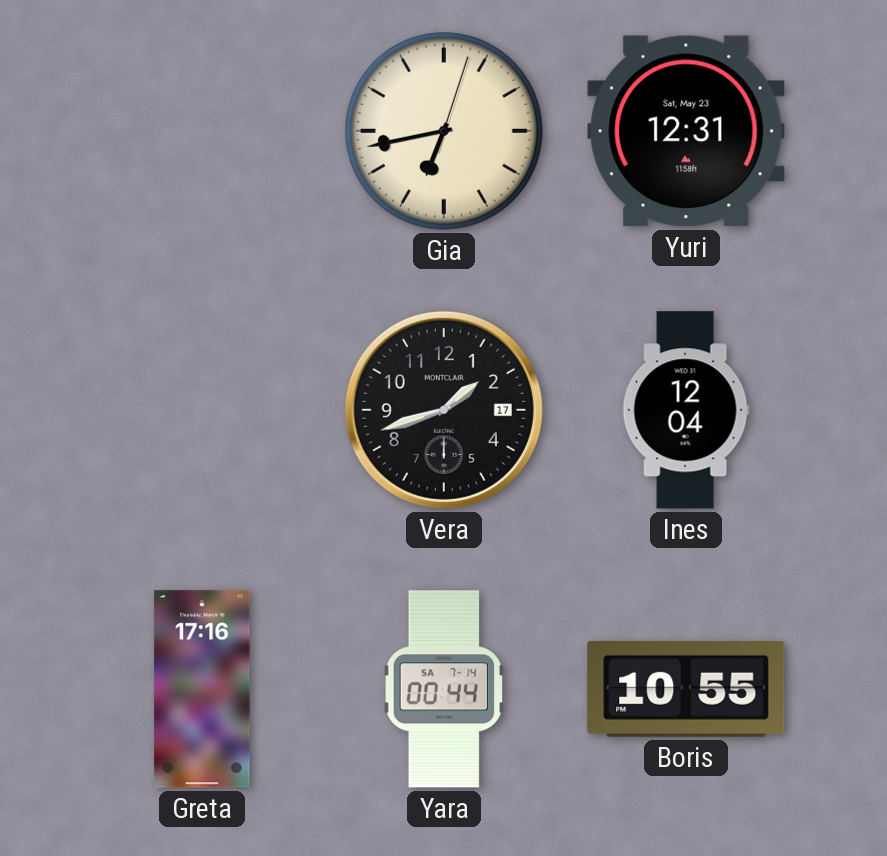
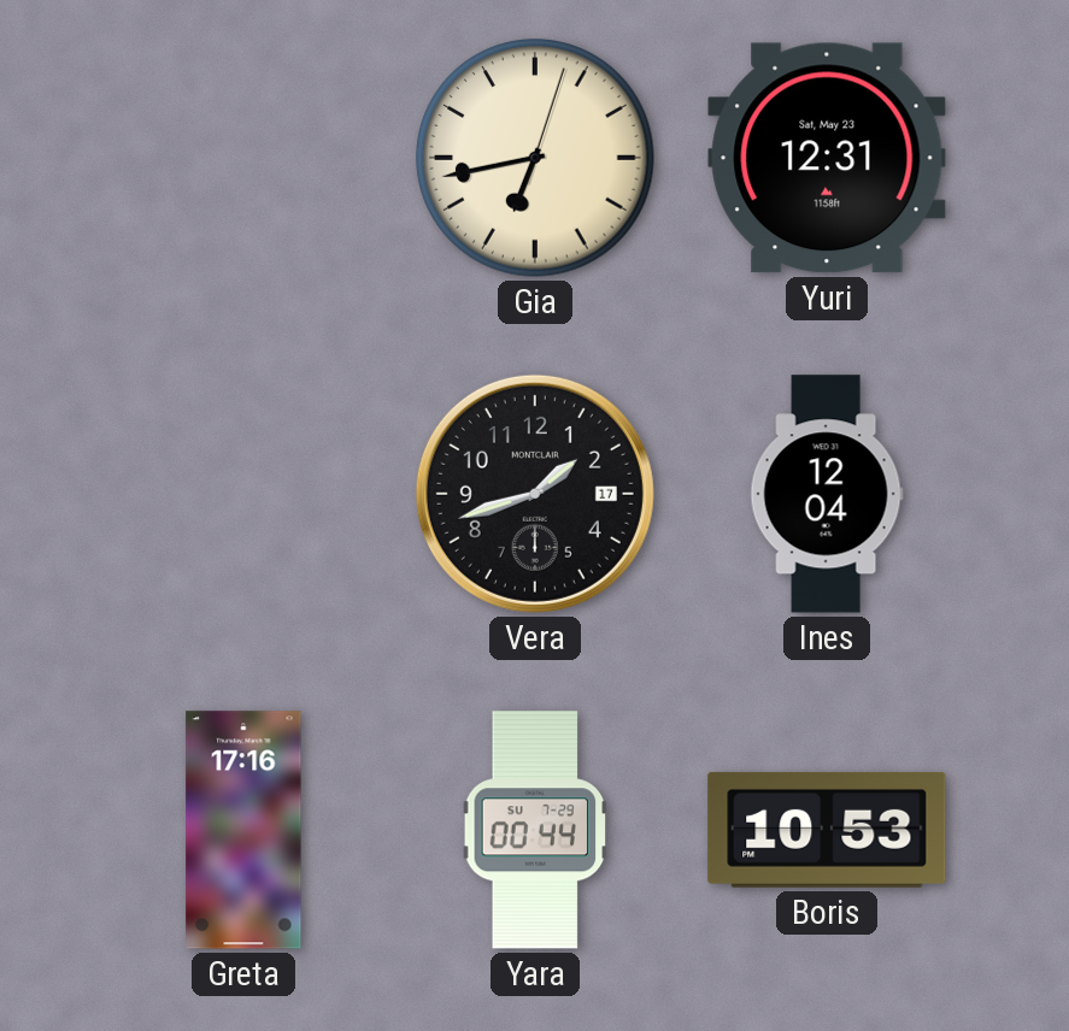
Yara date: SA 7-14 -> SU 7-29
Boris: 10:55 -> 10:53
